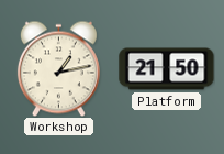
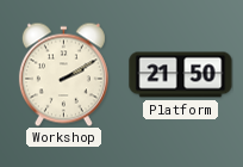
Workshop: 1:13 -> 2:10
